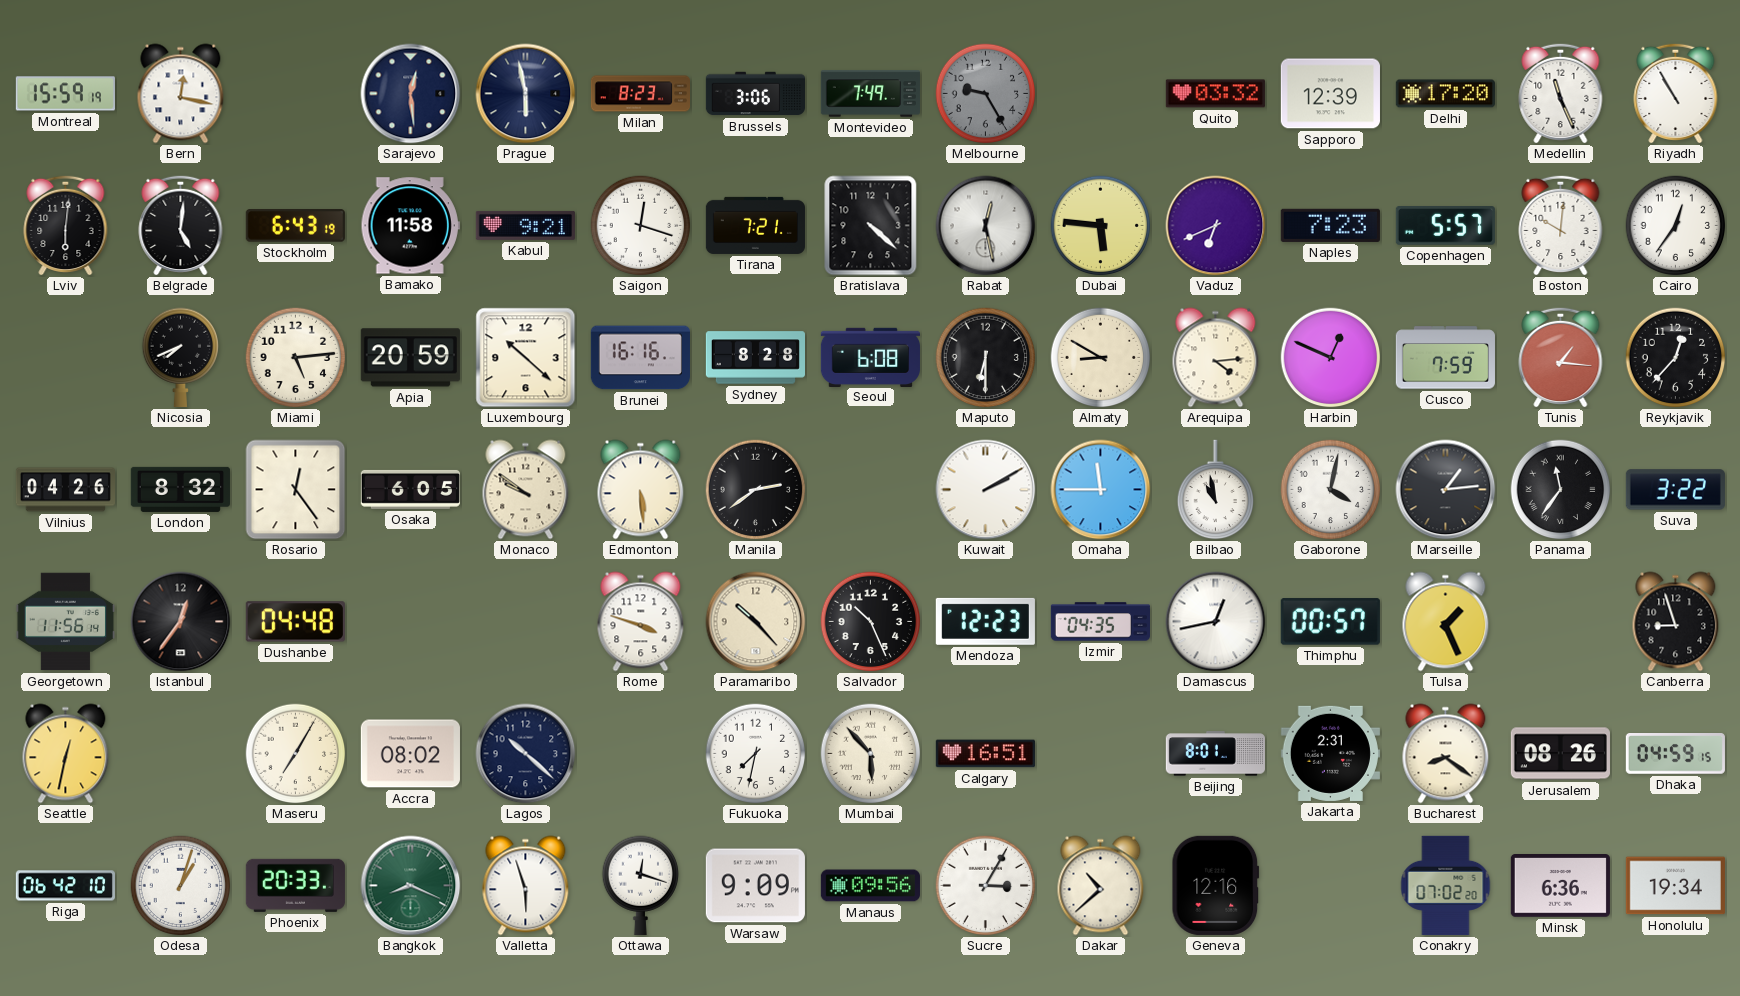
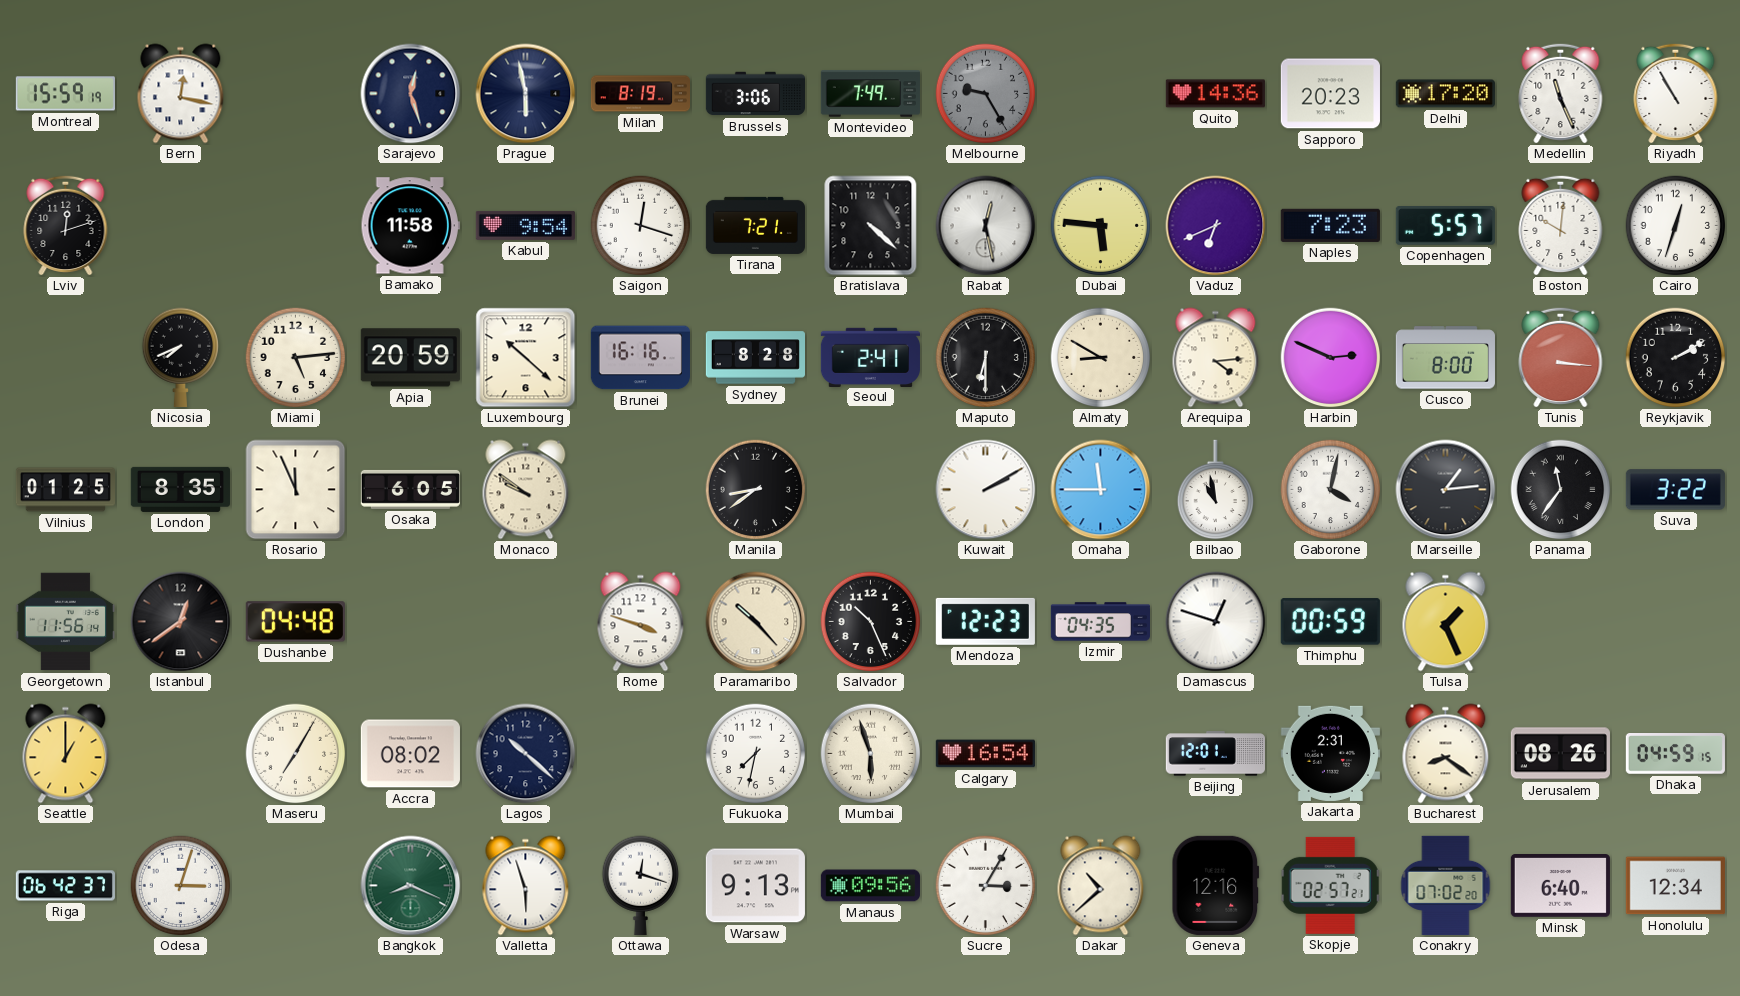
Sarajevo: 12:29 -> 12:27
Milan: 8:23 -> 8:19
Quito: 03:32 -> 14:36
Sapporo: 12:39 -> 20:23
Lviv: 6:01 -> 12:12
Belgrade: 5:01 -> none
Stockholm: 6:43 -> none
Kabul: 9:21 -> 9:54
Cairo: 12:36 -> 12:33
Seoul: 6:08 -> 2:41
Harbin: 12:49 -> 2:49
Cusco: 7:59 -> 8:00
Tunis: 1:16 -> 3:16
Reykjavik: 12:37 -> 2:10
Vilnius: 04:26 -> 01:25
London: 8:32 -> 8:35
Rosario: 12:24 -> 11:56
Edmonton: 5:29 -> none
Manila: 2:39 -> 8:39
Istanbul: 12:36 -> 12:39
Damascus: 12:43 -> 12:48
Thimphu: 00:57 -> 00:59
Canberra: 8:57 -> none
Seattle: 12:32 -> 1:00
Mumbai: 5:53 -> 5:57
Calgary: 16:51 -> 16:54
Beijing: 8:01 -> 12:01
Riga: 06:42:10 -> 06:42:37
Odesa: 1:03 -> 3:03
Phoenix: 20:33 -> none
Warsaw: 9:09 -> 9:13
Skopje: none -> 02:57
Minsk: 6:36 -> 6:40
Honolulu: 19:34 -> 12:34
